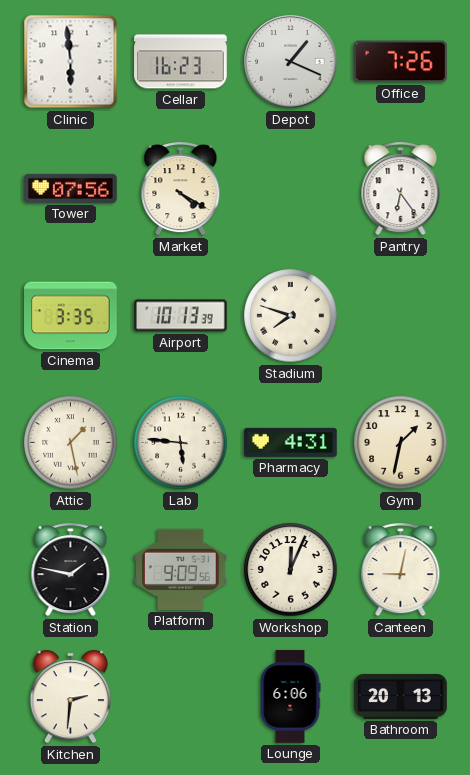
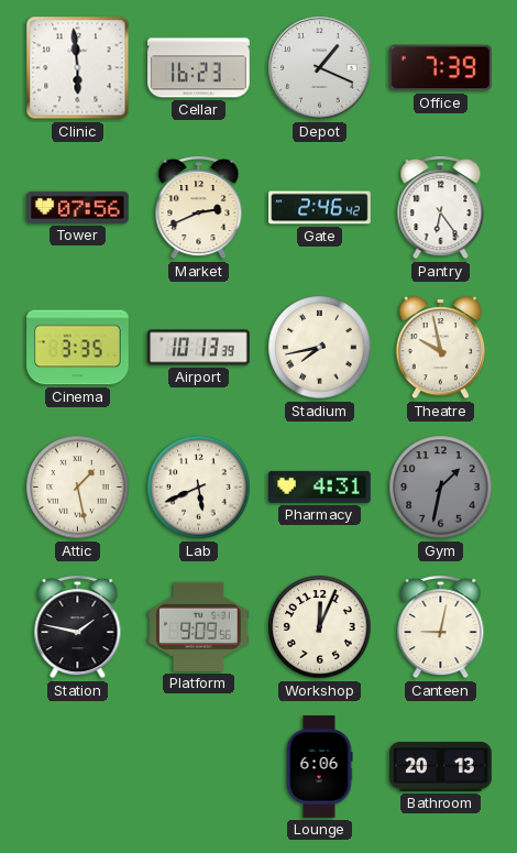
Office: 7:26 -> 7:39
Market: 4:20 -> 2:41
Gate: none -> 2:46
Stadium: 7:48 -> 7:43
Theatre: none -> 9:58
Lab: 5:46 -> 5:41
Gym dial: cream -> grey
Kitchen: 2:31 -> none
